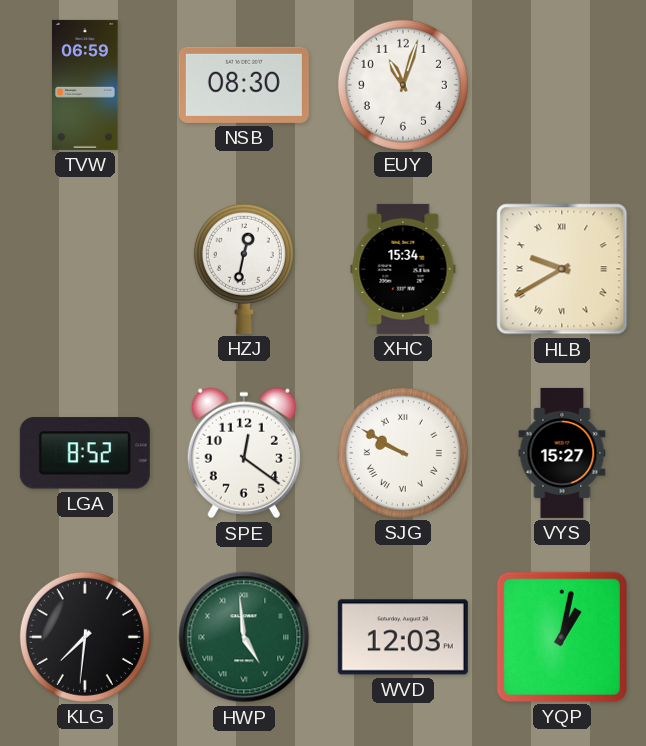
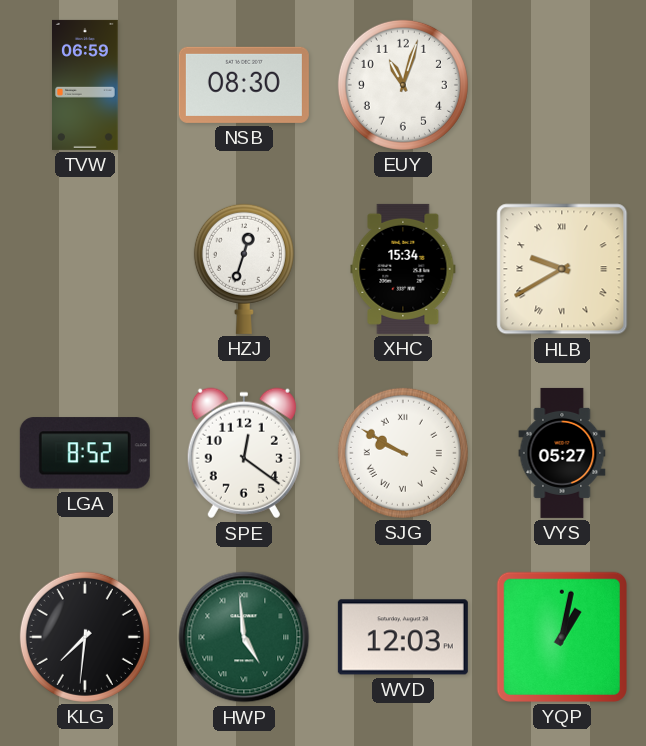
HZJ: 12:32 -> 12:33
VYS: 15:27 -> 05:27
